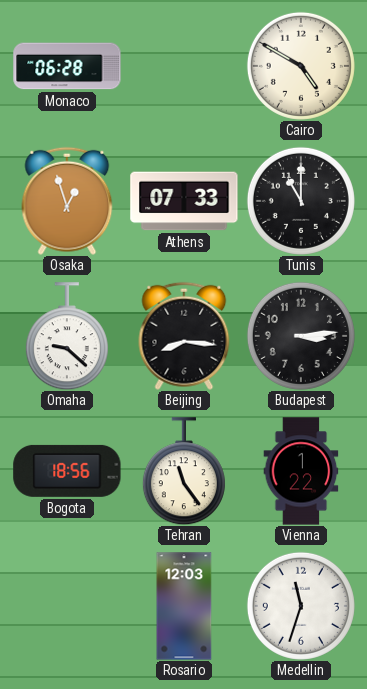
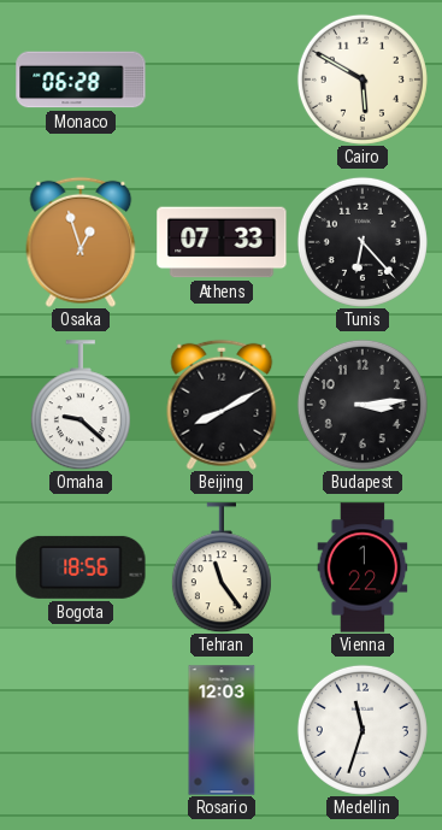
Cairo: 4:50 -> 5:50
Tunis: 11:00 -> 6:23
Beijing: 8:16 -> 8:10
